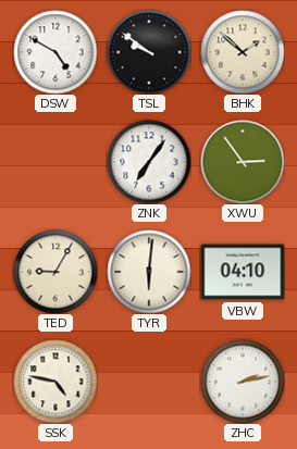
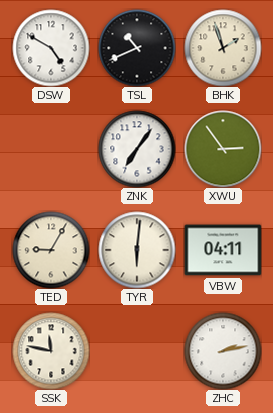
TSL: 9:51 -> 10:41
BHK: 1:52 -> 1:57
VBW: 04:10 -> 04:11
SSK: 4:47 -> 11:47
